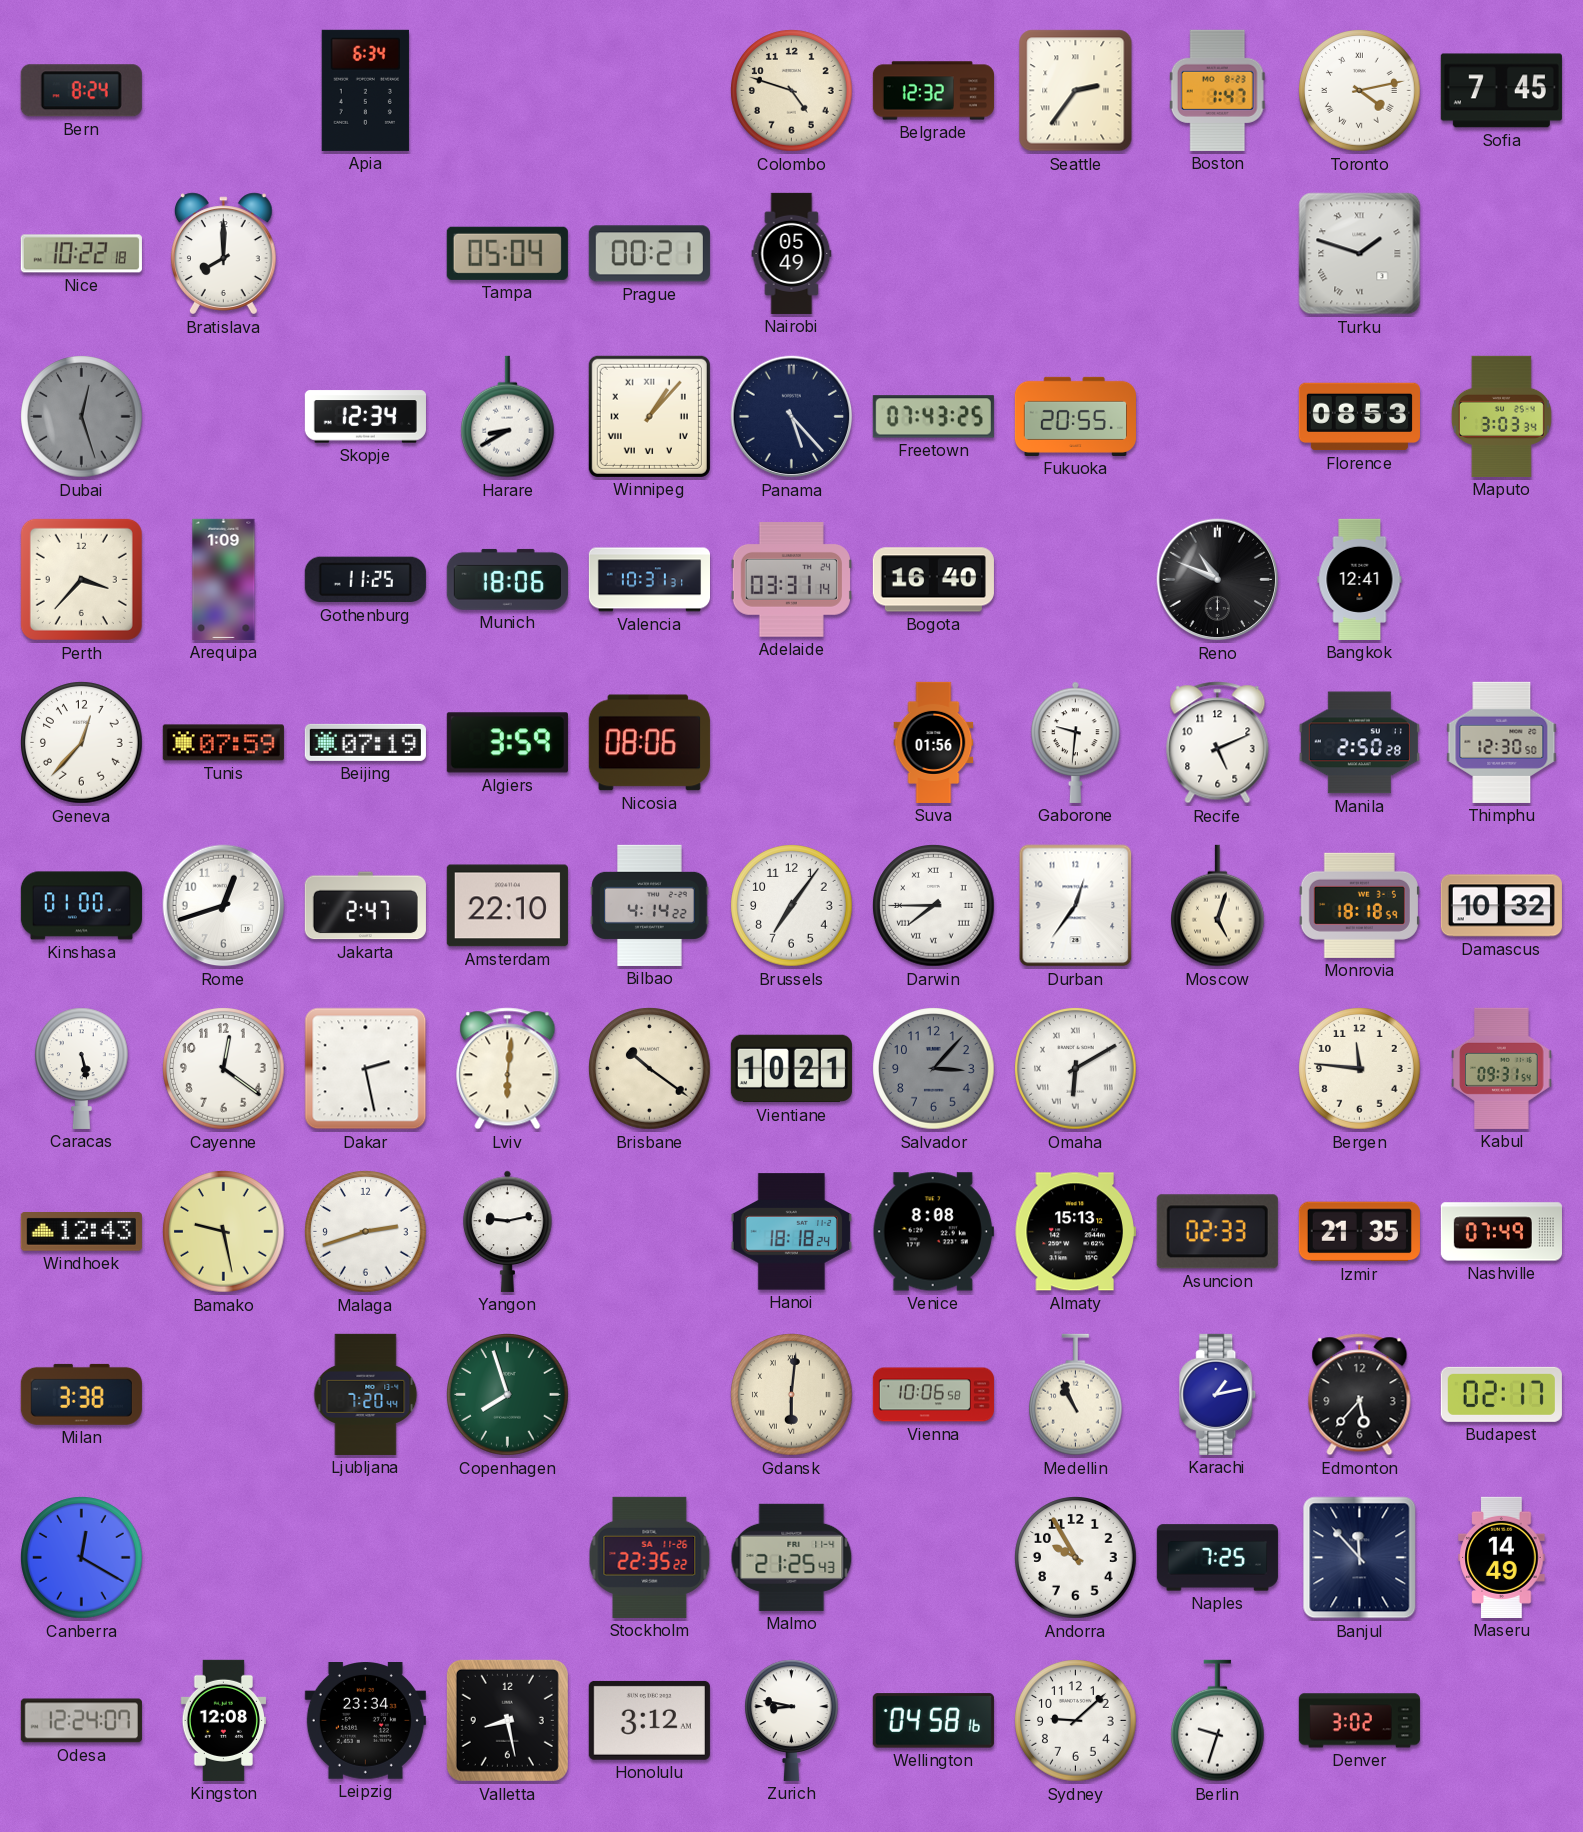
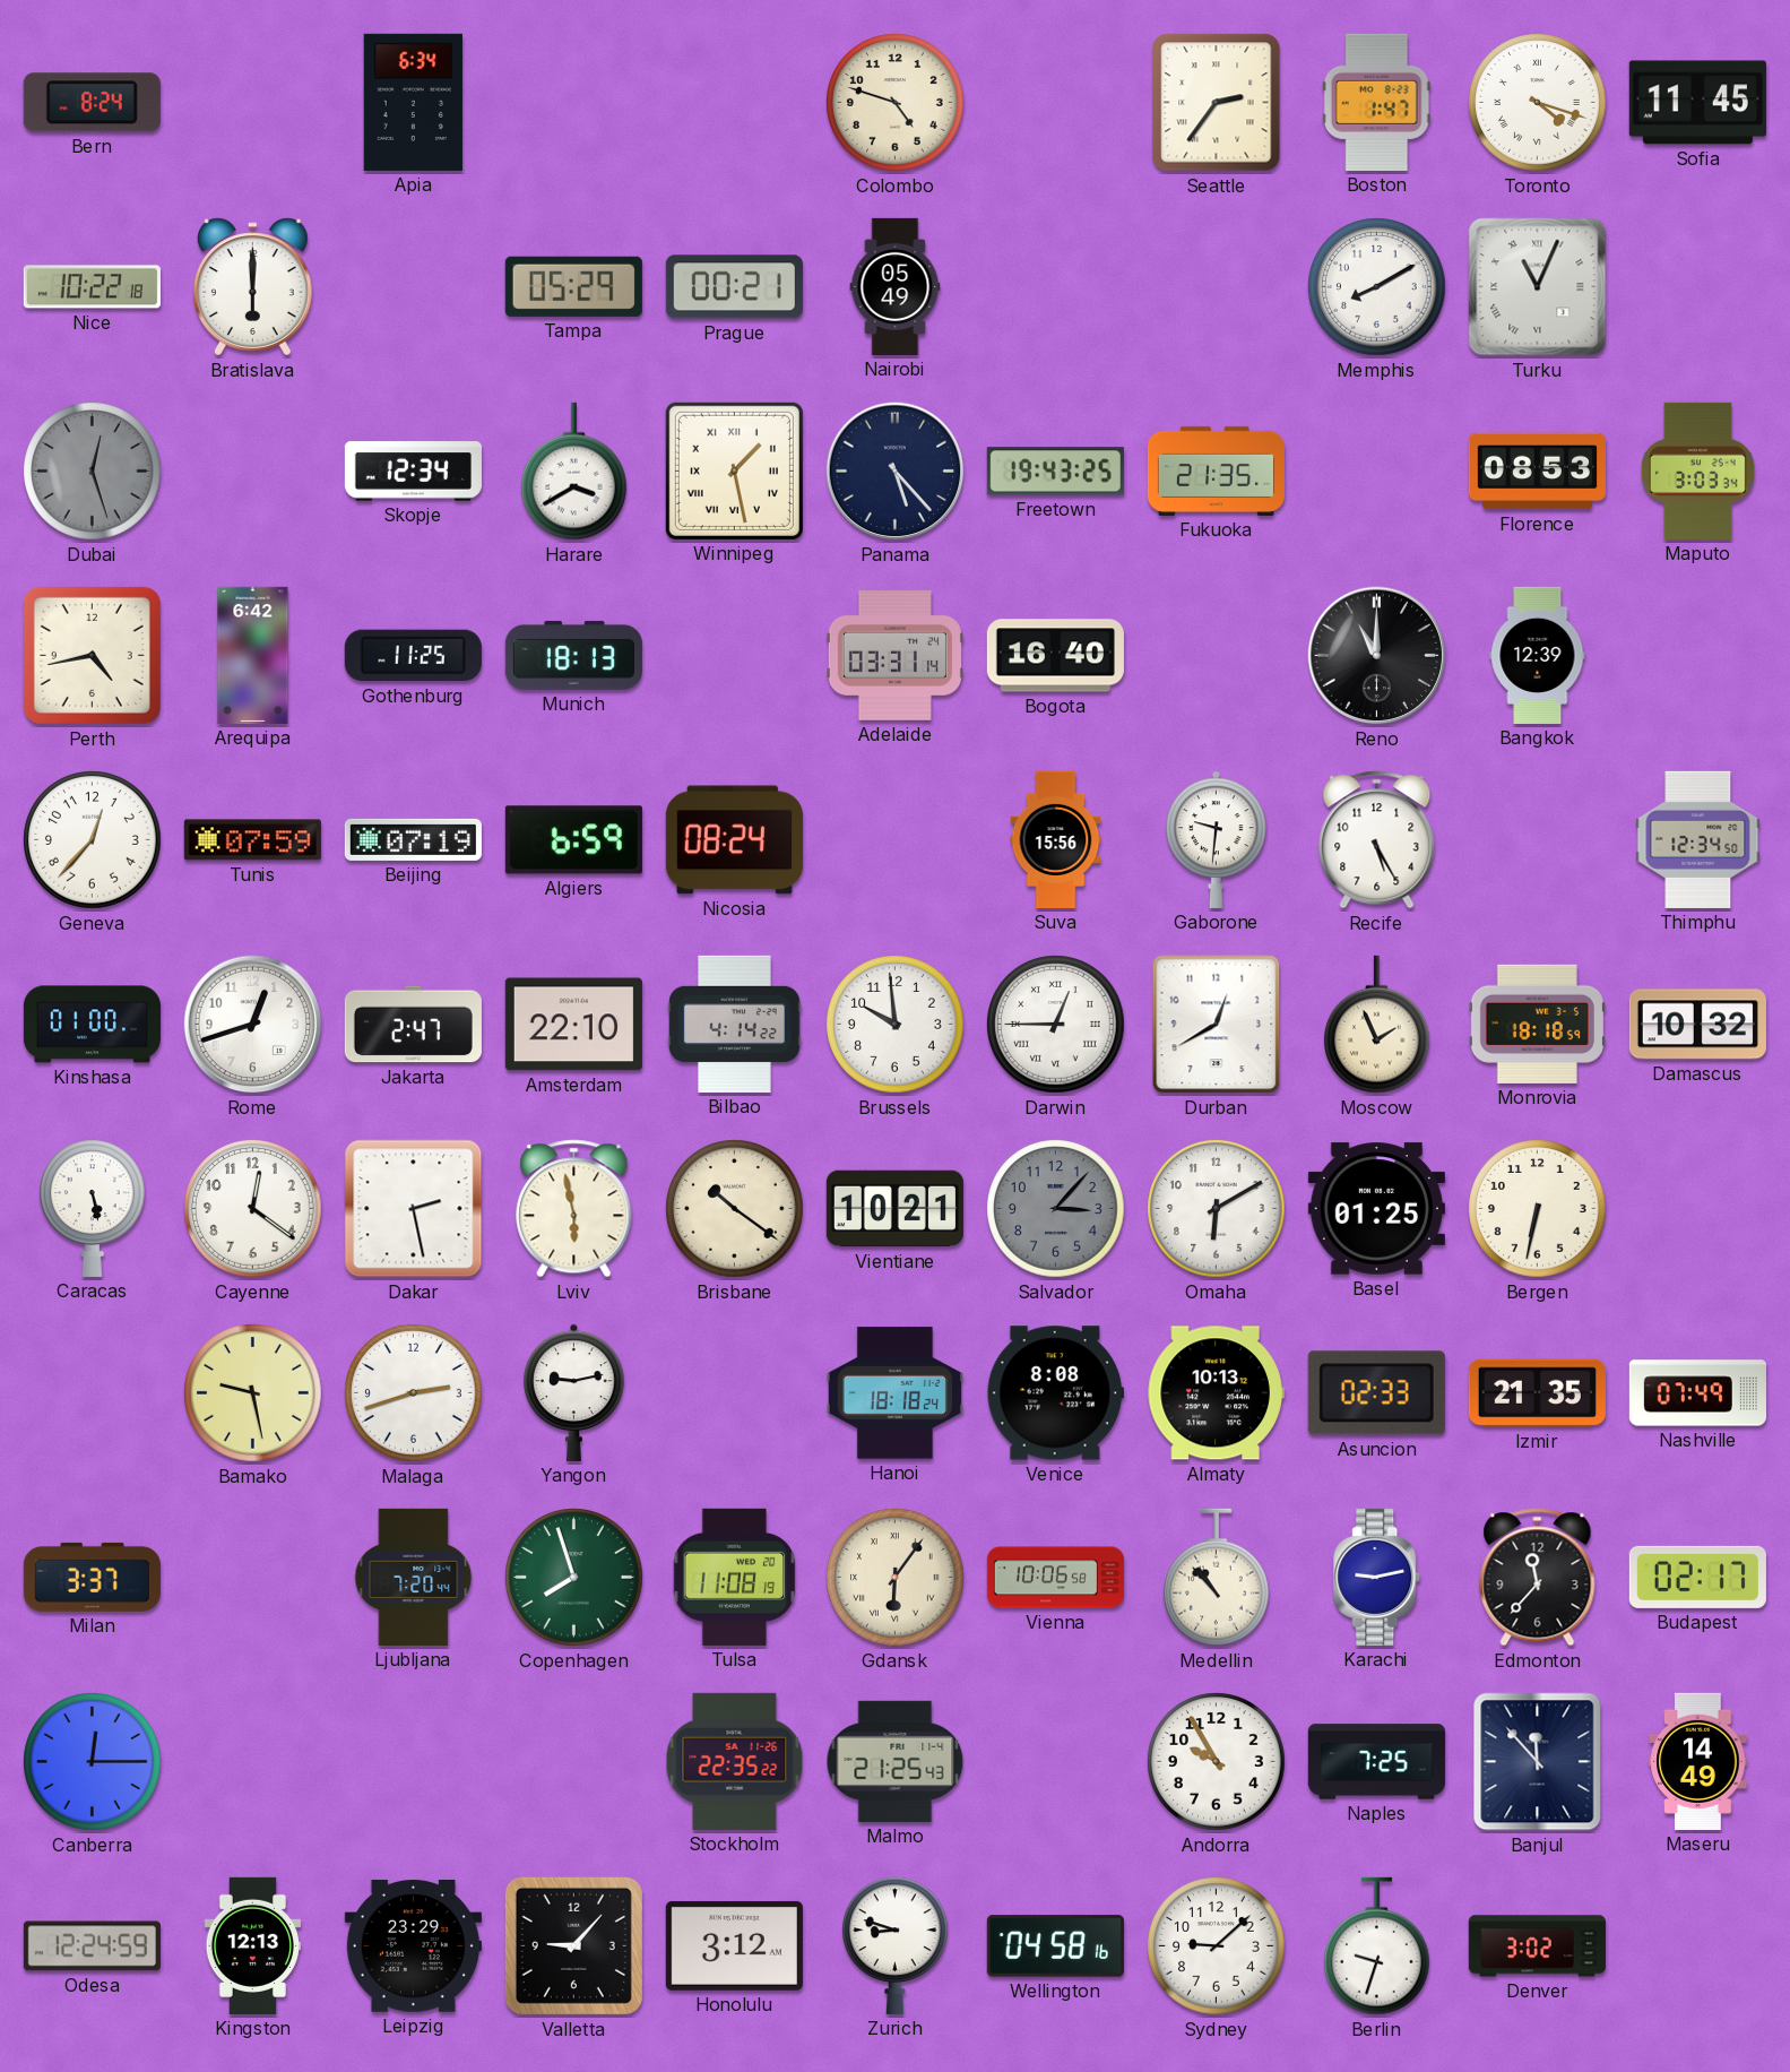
Belgrade: 12:32 -> none
Toronto: 4:13 -> 4:18
Sofia: 7:45 -> 11:45
Bratislava: 8:00 -> 6:00
Tampa: 05:04 -> 05:29
Memphis: none -> 8:10
Turku: 1:48 -> 11:04
Harare: 8:40 -> 3:40
Winnipeg: 1:07 -> 1:28
Freetown: 07:43 -> 19:43
Fukuoka: 20:55 -> 21:35
Perth: 3:37 -> 4:43
Arequipa: 1:09 -> 6:42
Munich: 18:06 -> 18:13
Valencia: 10:31 -> none
Reno: 10:49 -> 11:00
Bangkok: 12:41 -> 12:39
Algiers: 3:59 -> 6:59
Nicosia: 08:06 -> 08:24
Suva: 01:56 -> 15:56
Recife: 5:11 -> 5:25
Manila: 2:50 -> none
Thimphu: 12:30 -> 12:34
Brussels: 7:06 -> 9:59
Darwin: 7:45 -> 12:45
Durban: 12:36 -> 12:40
Moscow: 5:03 -> 1:56
Lviv: 6:01 -> 5:58
Omaha numerals: Roman -> Arabic
Basel: none -> 01:25
Bergen: 11:46 -> 6:32
Kabul: 09:31 -> none
Windhoek: 12:43 -> none
Almaty: 15:13 -> 10:13
Milan: 3:38 -> 3:37
Tulsa: none -> 11:08
Gdansk: 6:01 -> 6:06
Medellin: 10:56 -> 10:53
Karachi: 1:13 -> 9:13
Edmonton: 5:37 -> 11:37
Canberra: 12:20 -> 12:15
Odesa: 12:24:07 -> 12:24:59
Kingston: 12:08 -> 12:13
Leipzig: 23:34 -> 23:29
Valletta: 8:28 -> 9:07
Zurich: 8:47 -> 8:48
